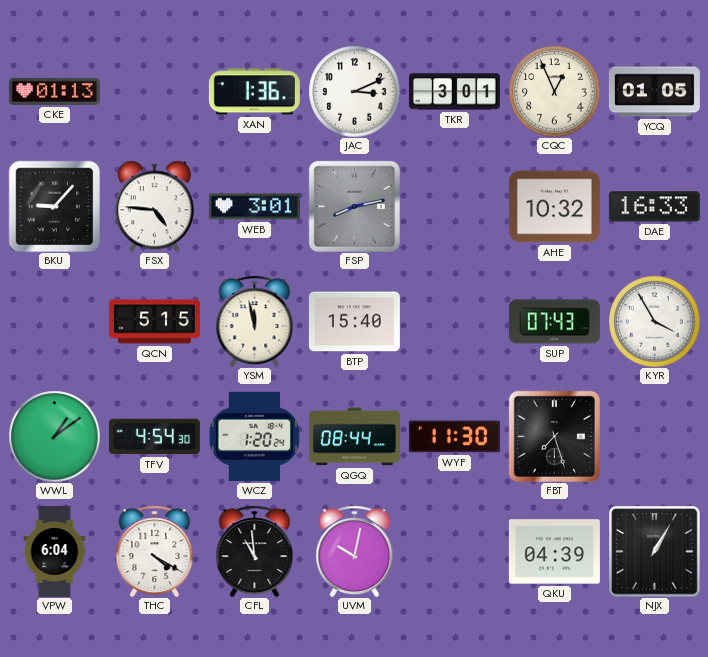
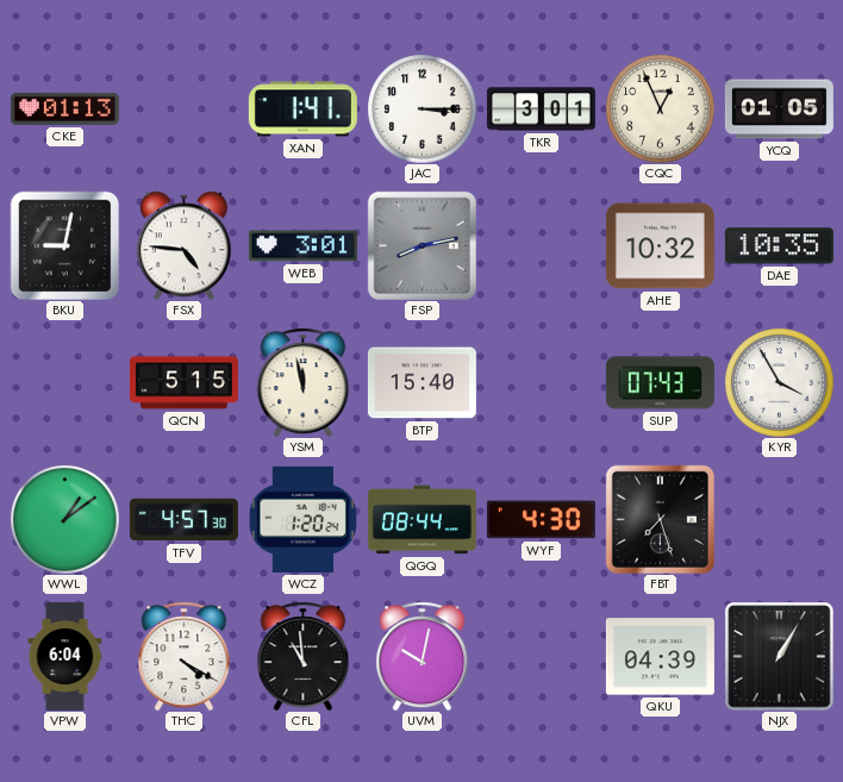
XAN: 1:36 -> 1:41
JAC: 3:11 -> 3:15
BKU: 9:07 -> 9:02
DAE: 16:33 -> 10:35
TFV: 4:54 -> 4:57
WYF: 11:30 -> 4:30
